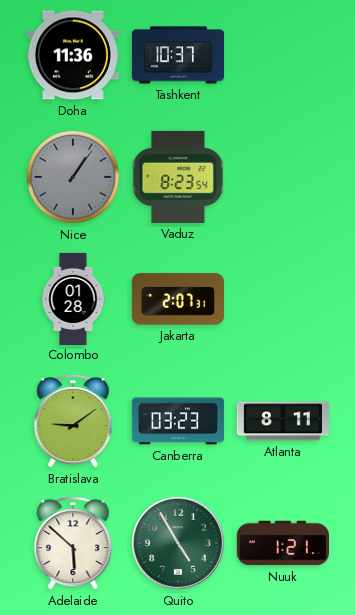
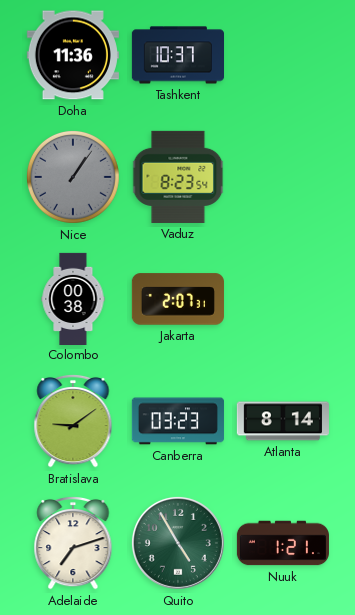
Colombo: 01:28 -> 00:38
Atlanta: 8:11 -> 8:14
Adelaide: 5:52 -> 7:12
